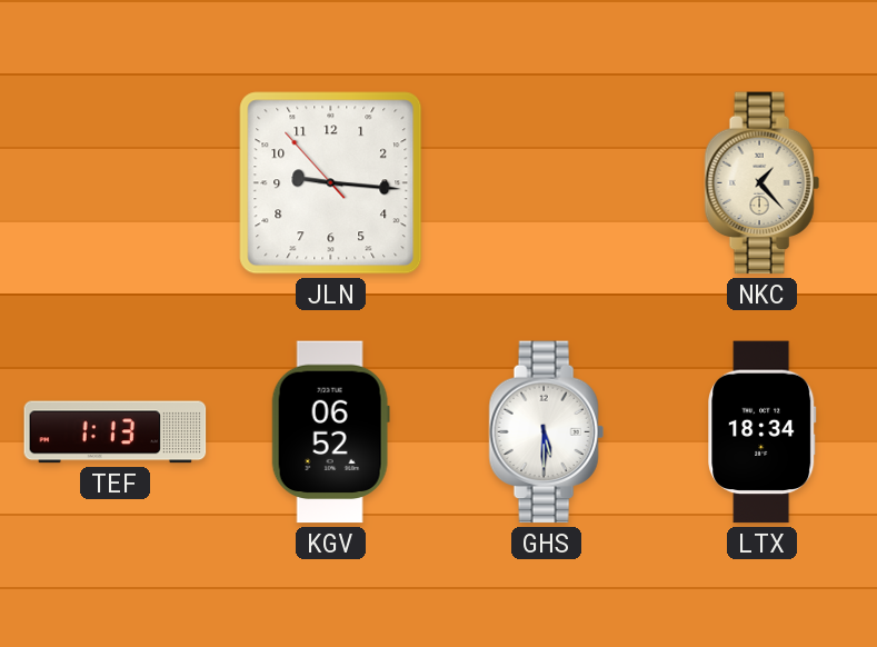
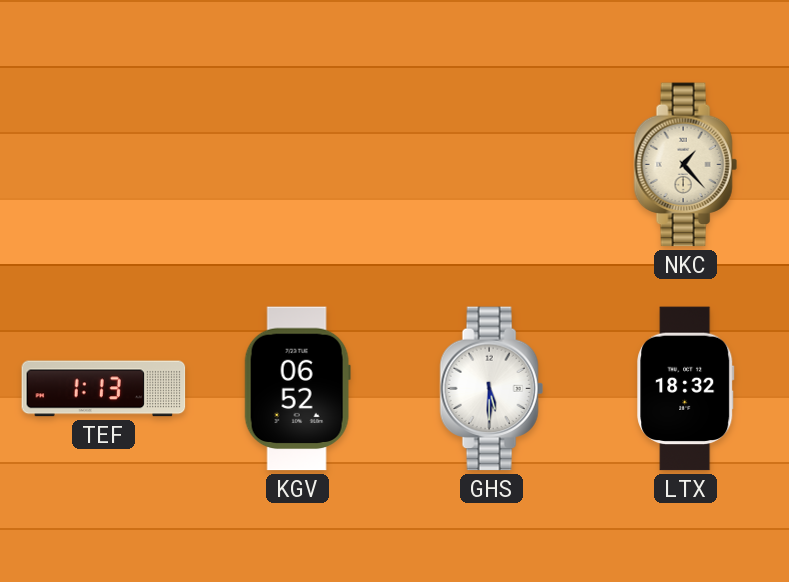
JLN: 9:15 -> none
LTX: 18:34 -> 18:32
